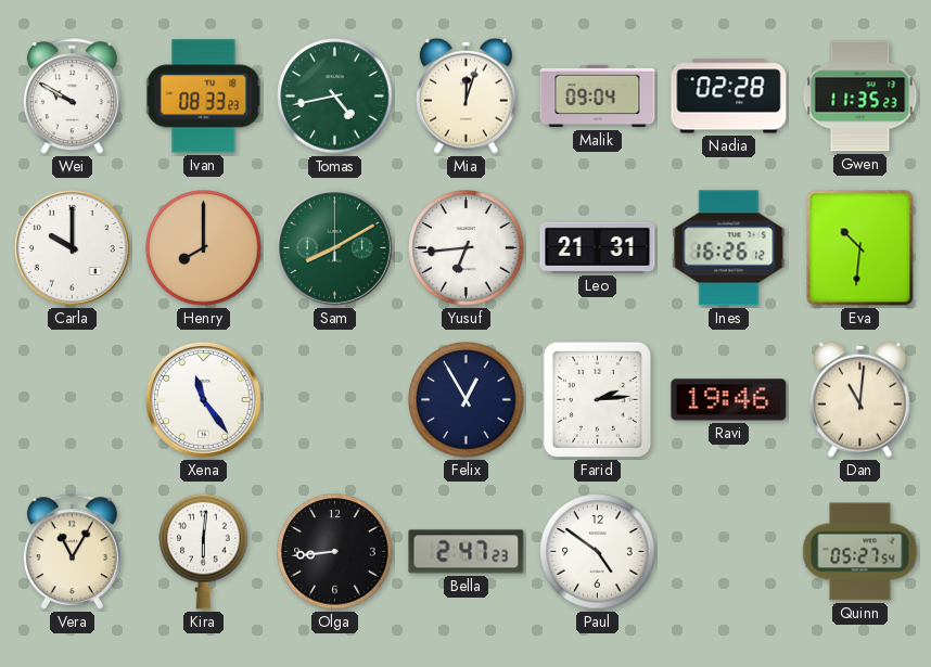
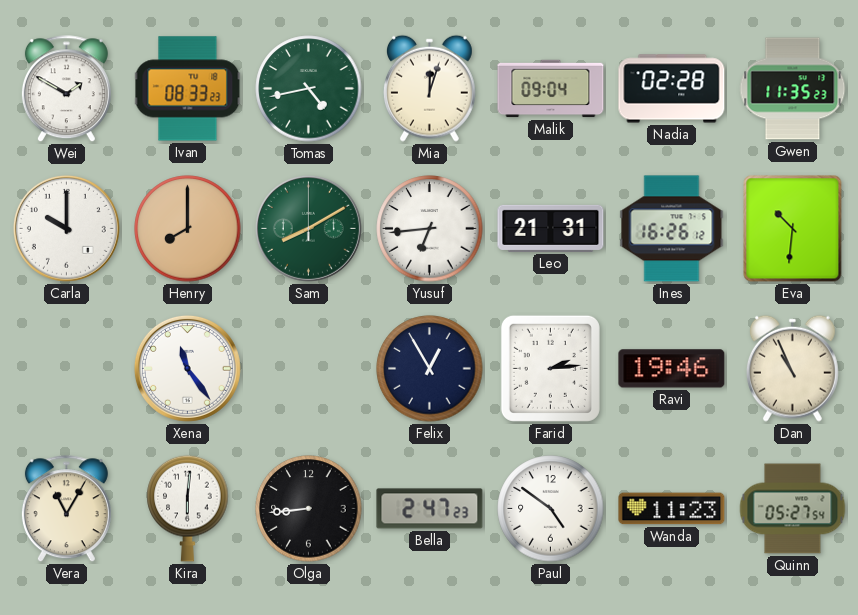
Wei: 9:50 -> 1:50
Dan: 11:01 -> 10:56
Wanda: none -> 11:23
